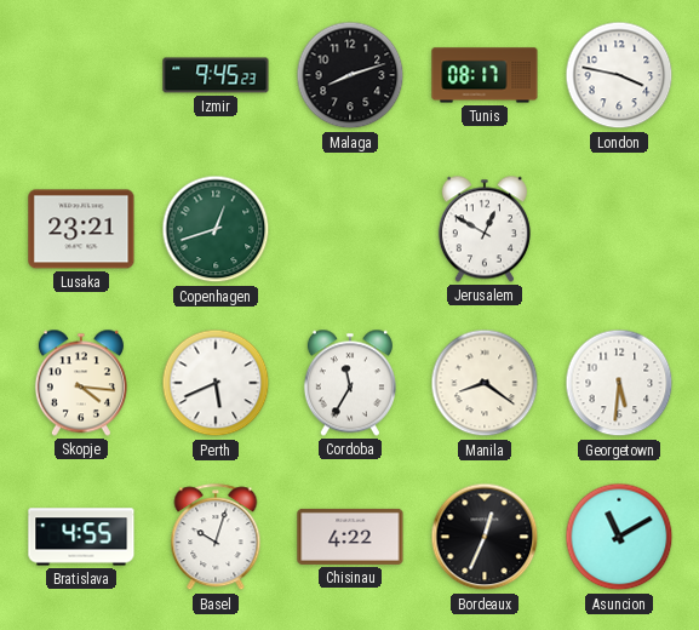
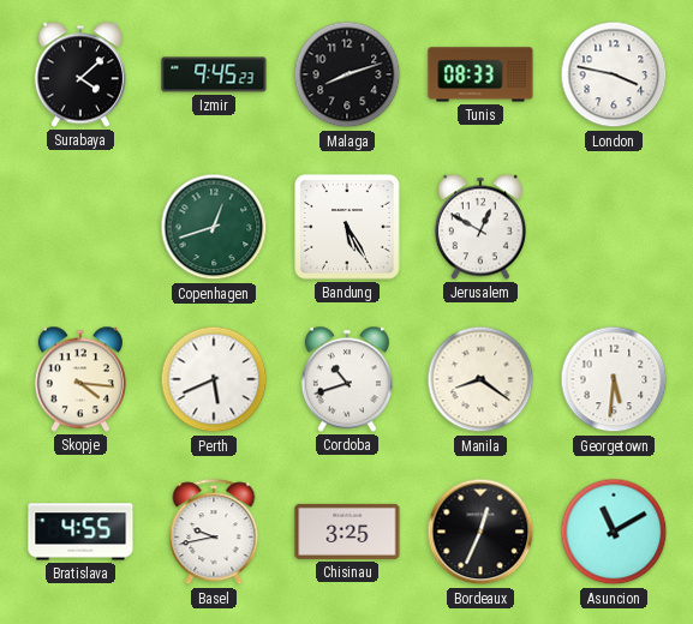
Surabaya: none -> 4:08
Tunis: 08:17 -> 08:33
Lusaka: 23:21 -> none
Bandung: none -> 5:25
Cordoba: 11:35 -> 10:42
Basel: 10:03 -> 9:43
Chisinau: 4:22 -> 3:25
